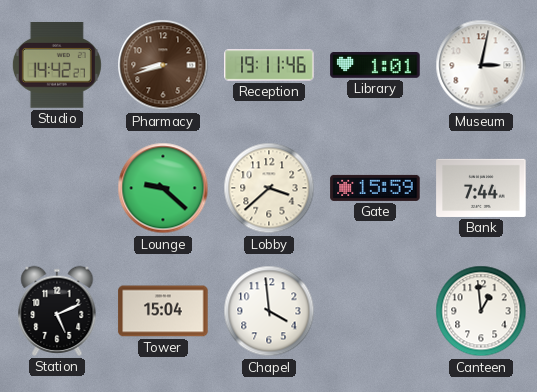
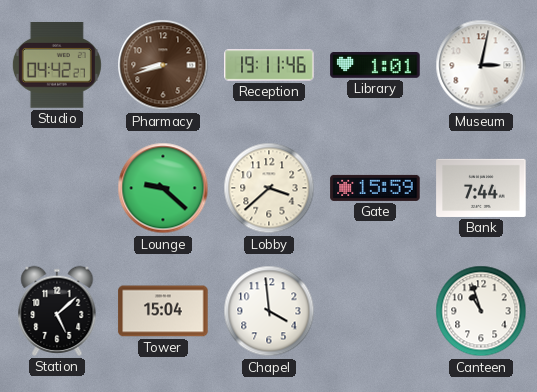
Studio: 14:42 -> 04:42
Station: 5:11 -> 5:08
Canteen: 12:59 -> 10:57
